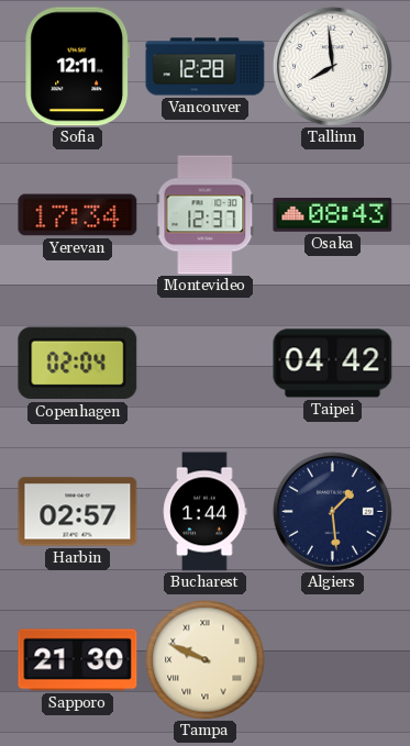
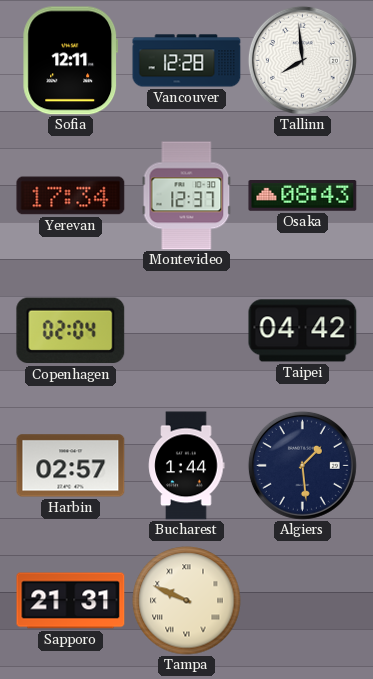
Sapporo: 21:30 -> 21:31
